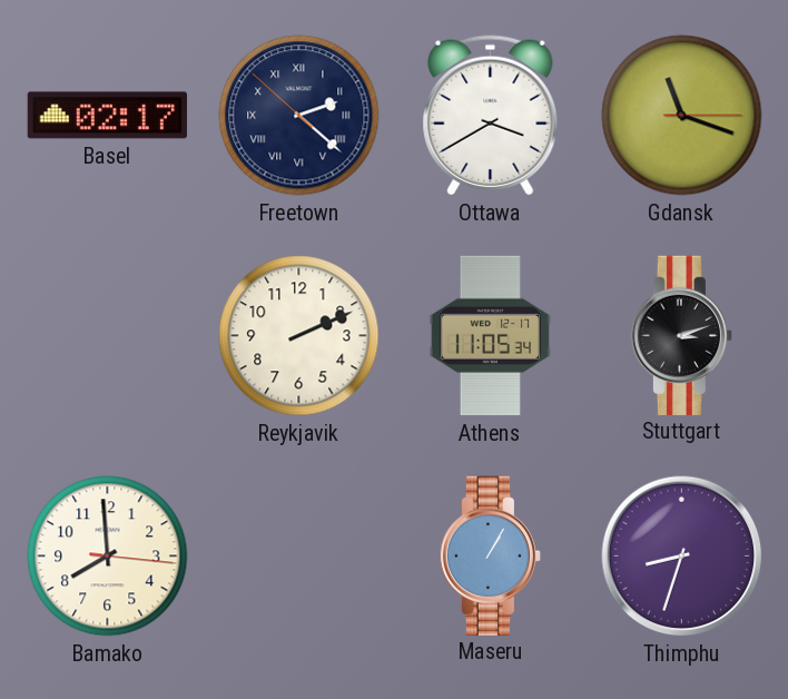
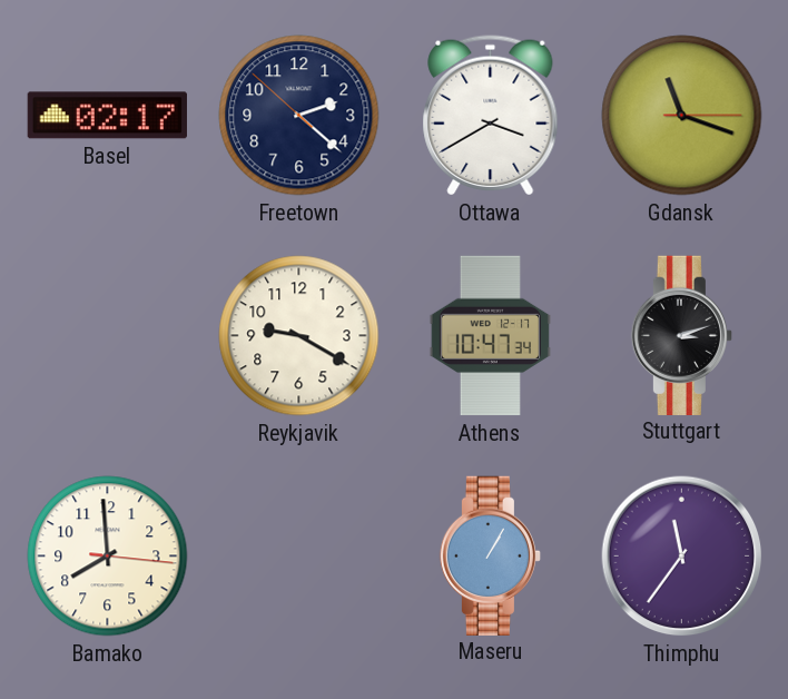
Freetown numerals: Roman -> Arabic
Reykjavik: 2:11 -> 9:20
Athens: 11:05 -> 10:47
Thimphu: 8:33 -> 11:36
